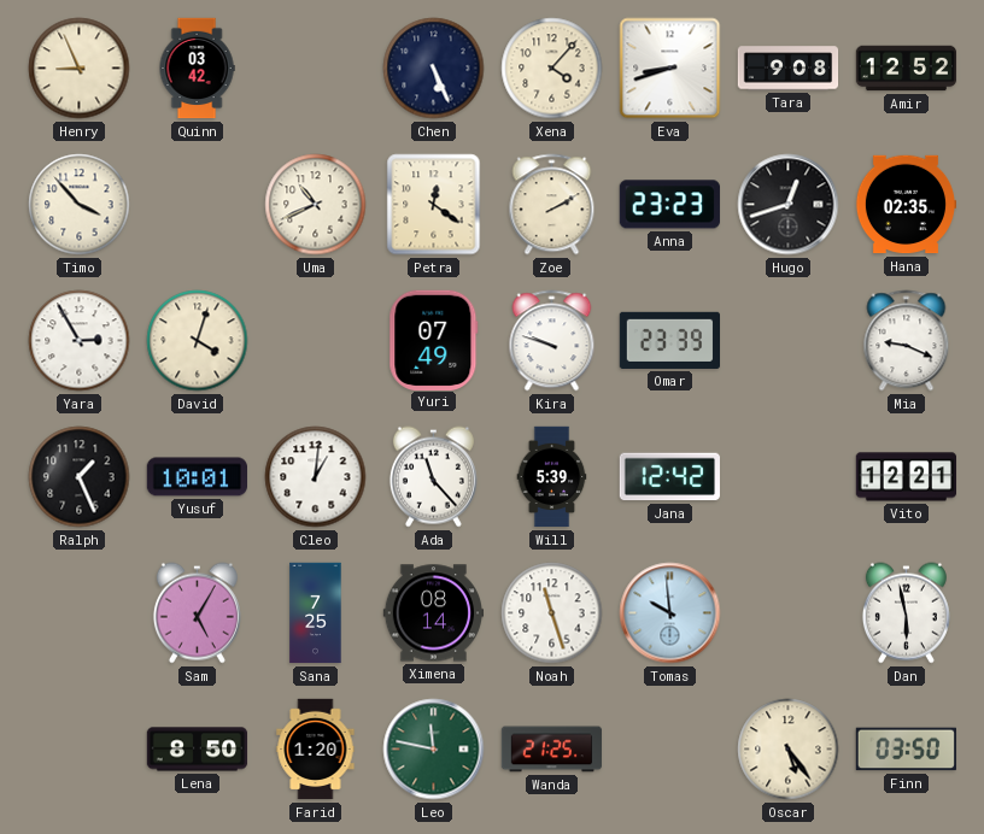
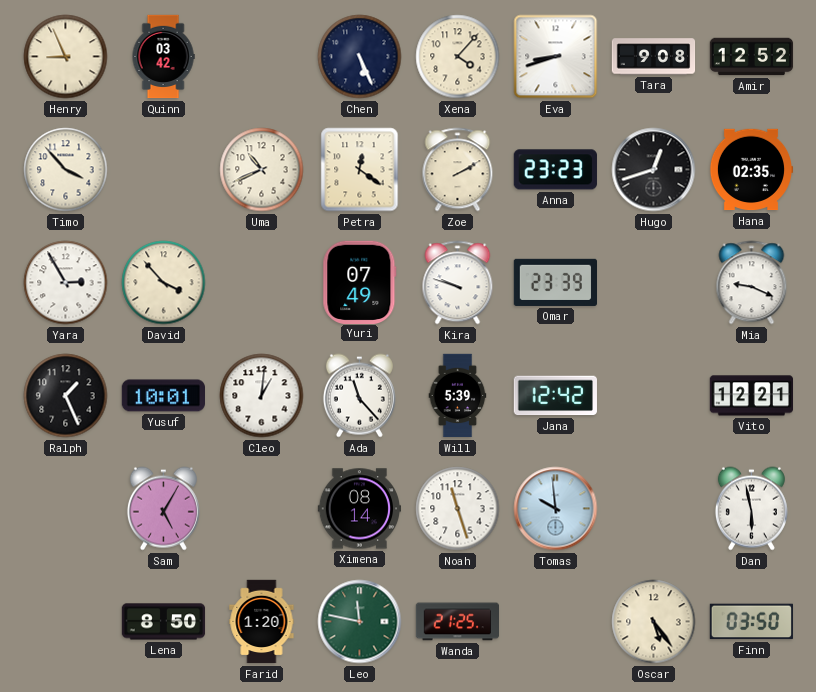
David: 4:03 -> 3:53
Sana: 7:25 -> none
